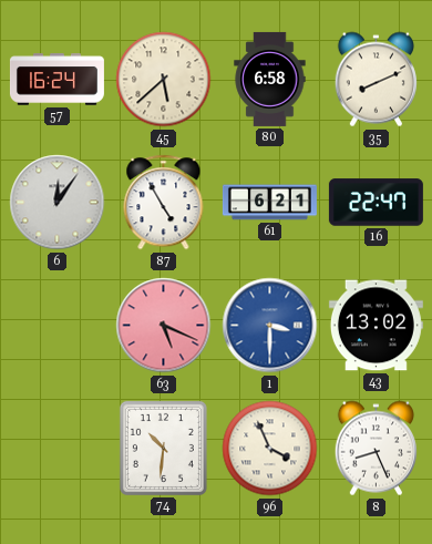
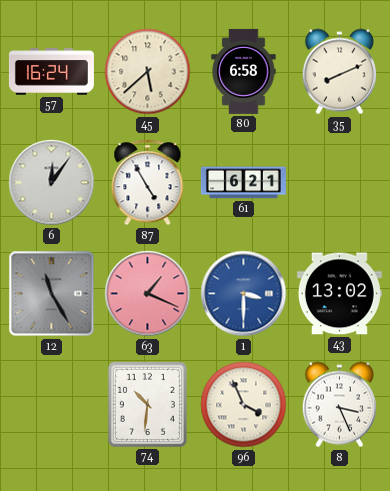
16: 22:47 -> none
12: none -> 11:25
63: 5:19 -> 1:19
8: 8:26 -> 3:26
